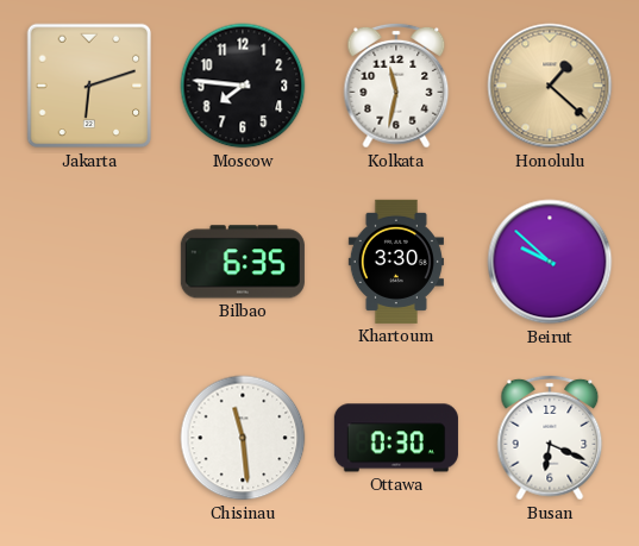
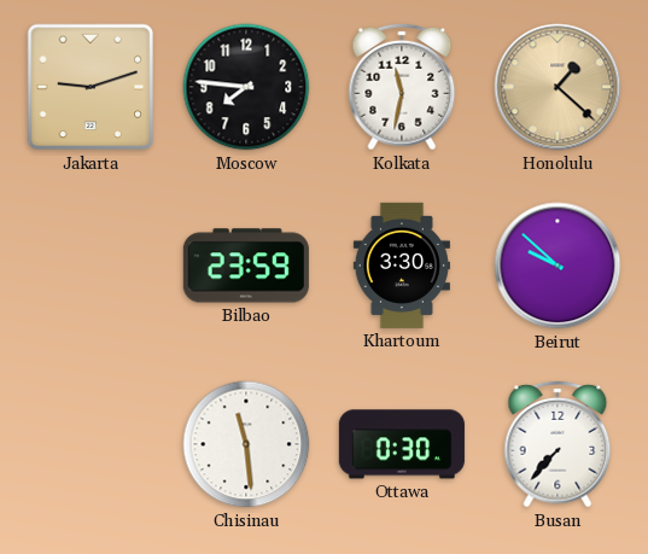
Jakarta: 6:12 -> 9:12
Bilbao: 6:35 -> 23:59
Busan: 6:19 -> 7:37
